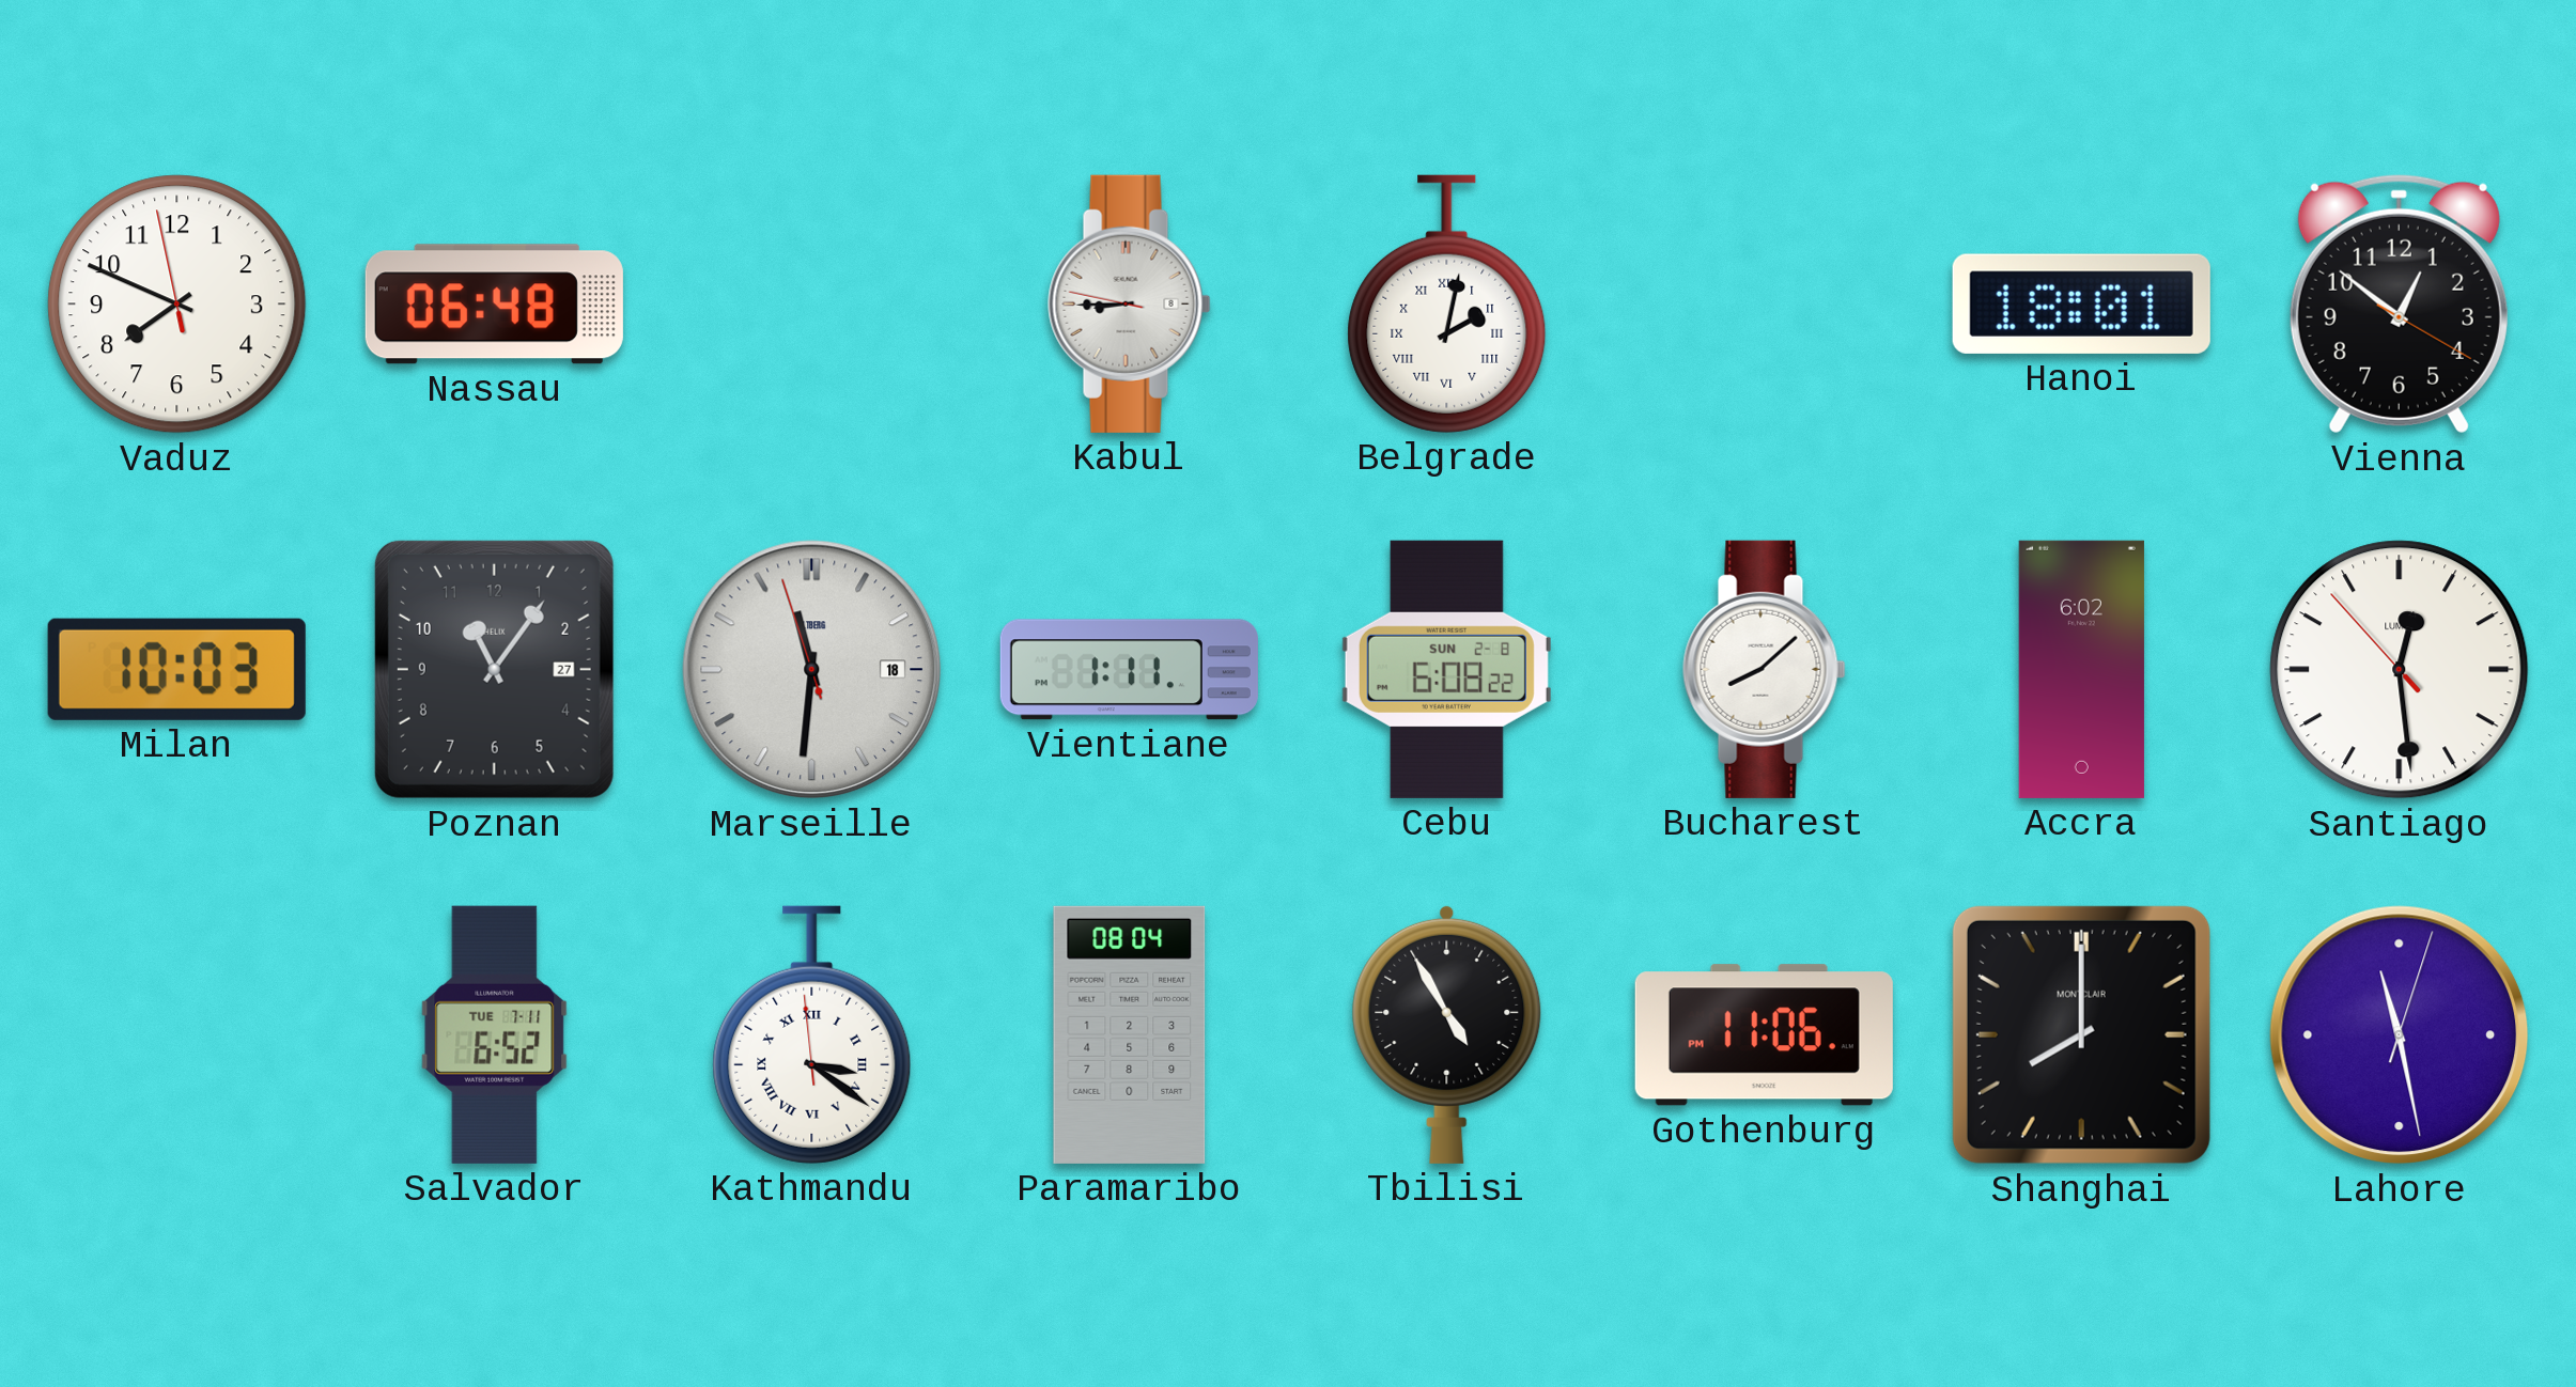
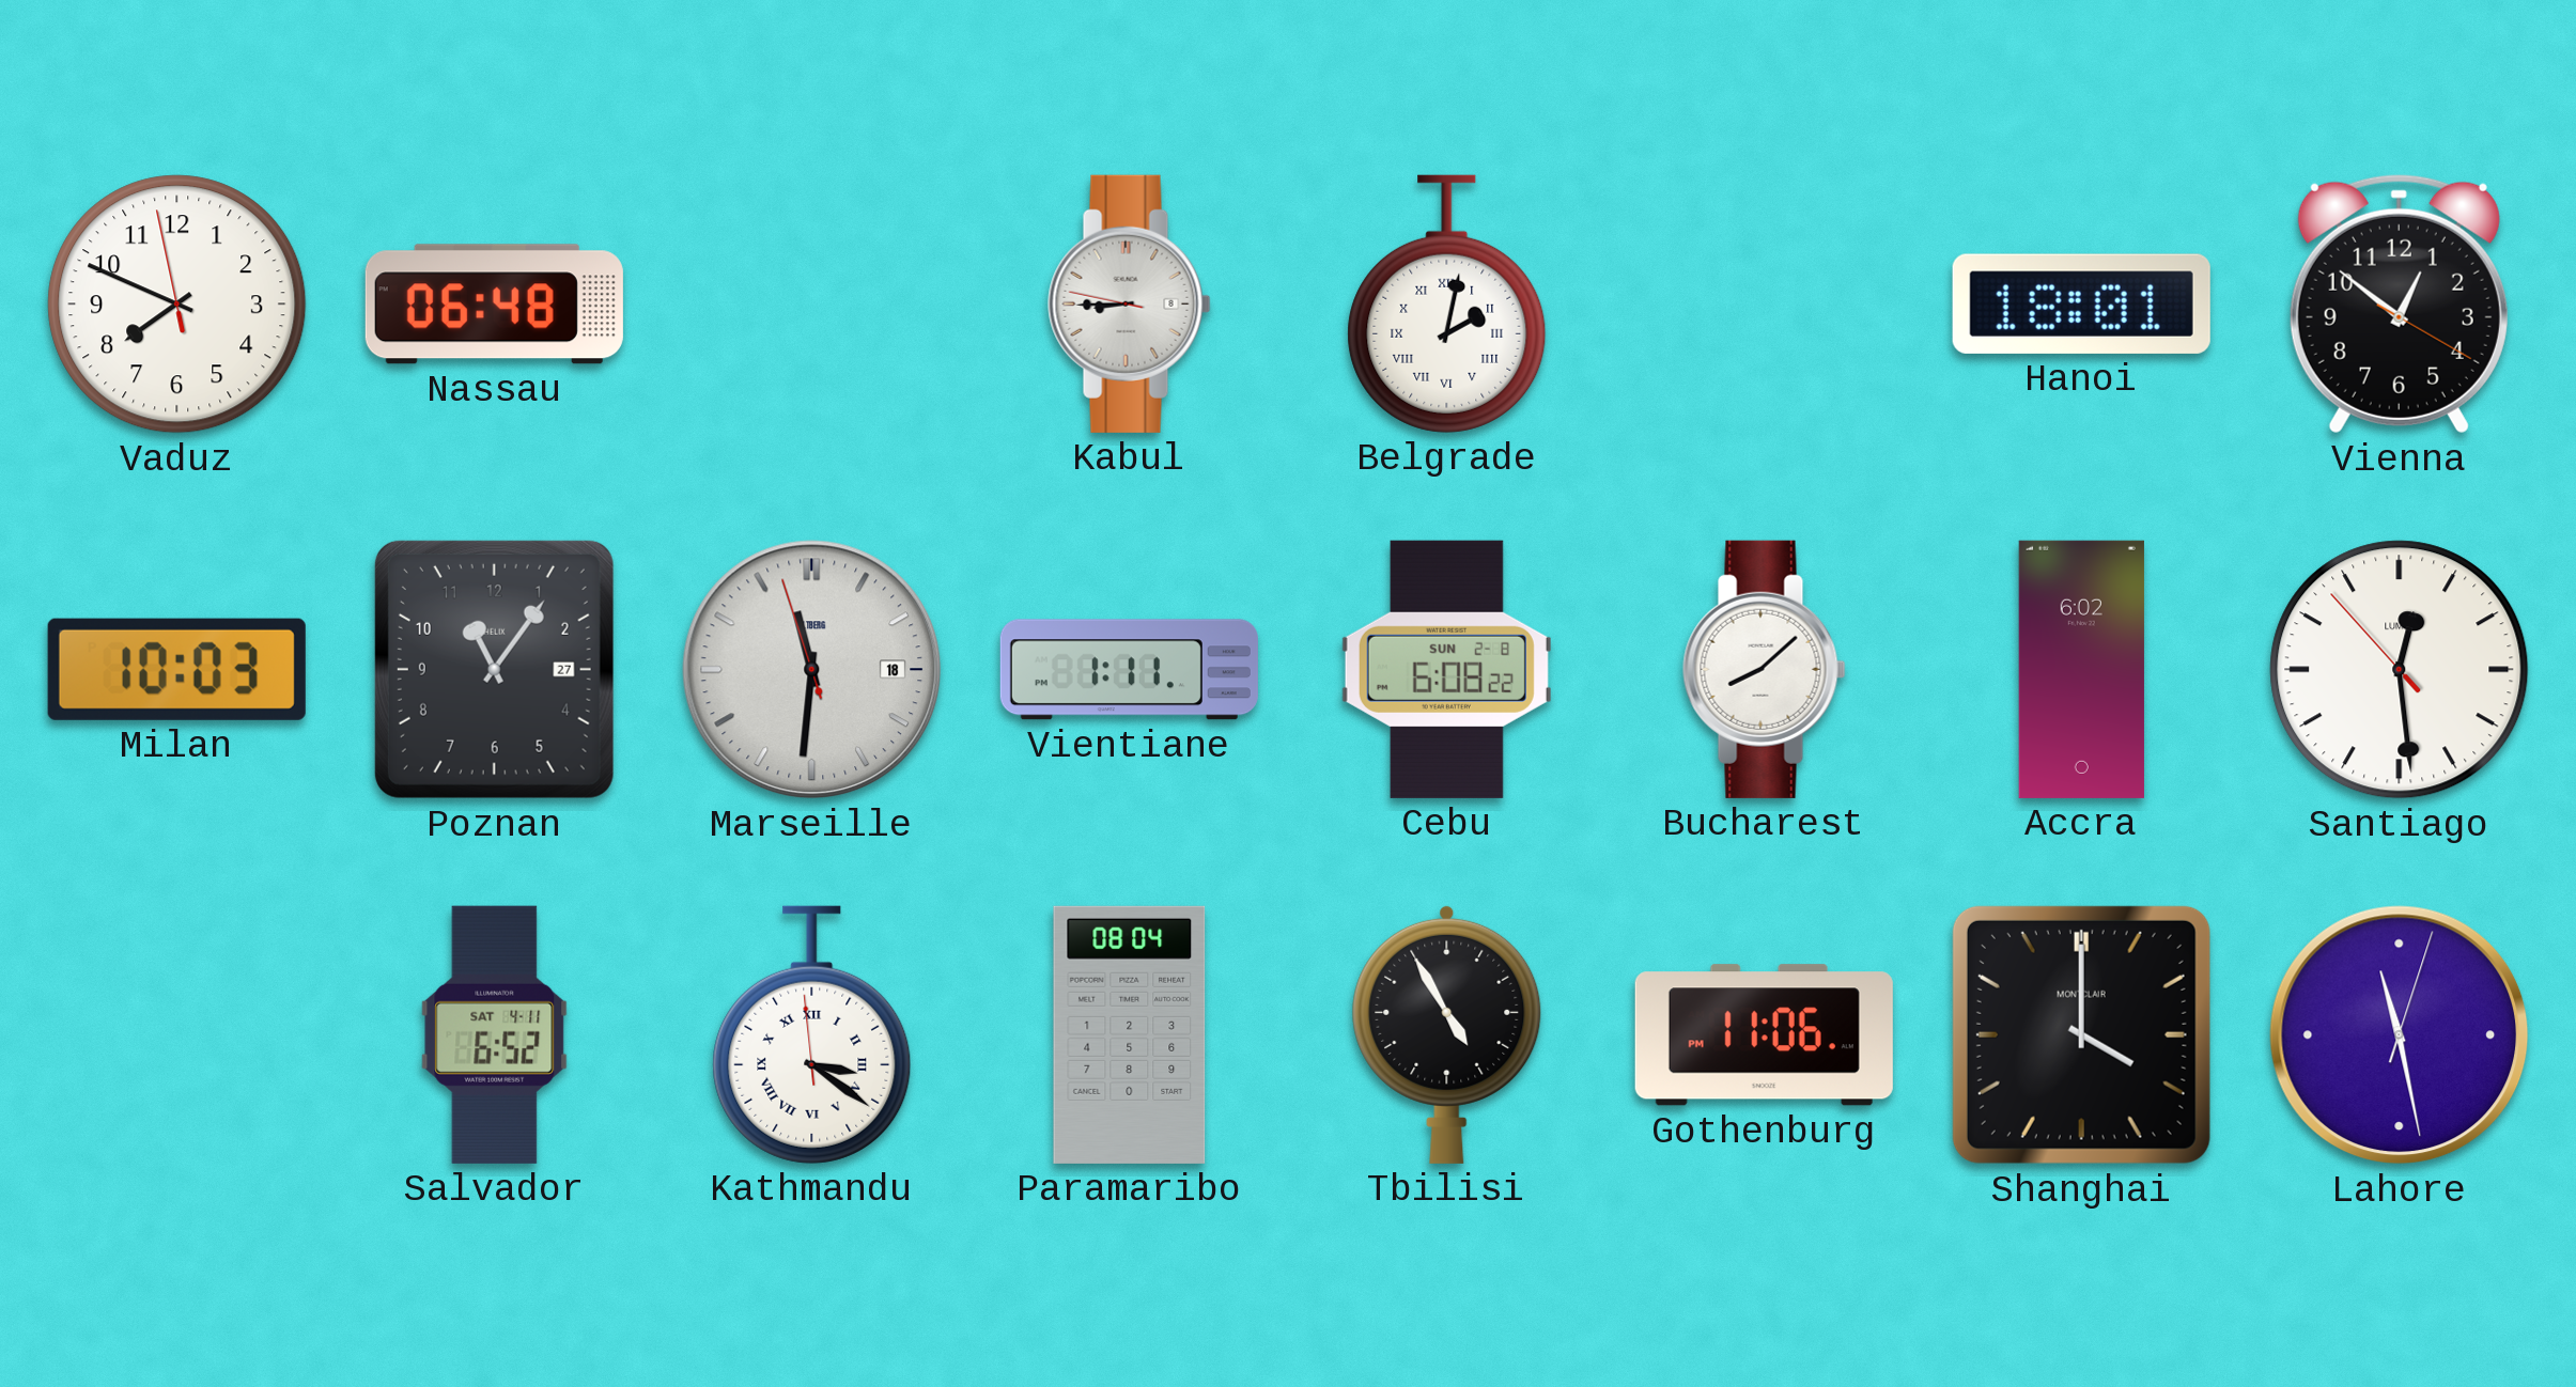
Salvador date: TUE 7-11 -> SAT 4-11
Shanghai: 8:00 -> 4:00
